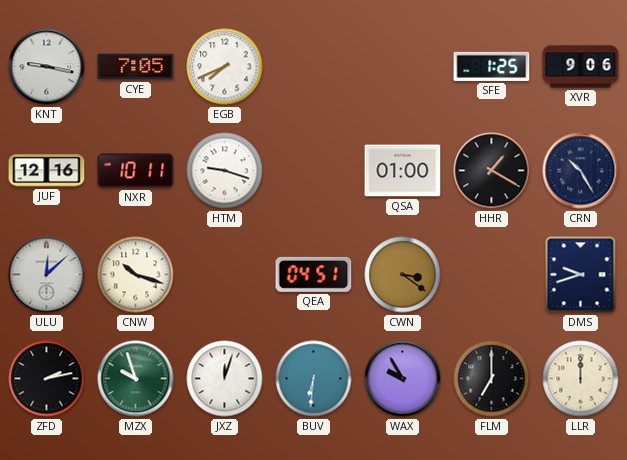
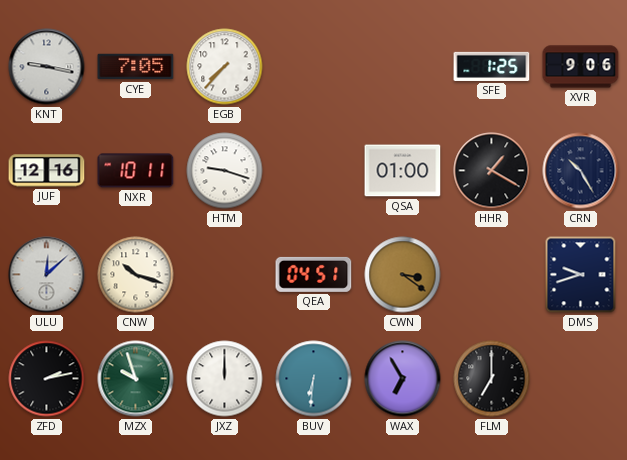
EGB: 7:41 -> 7:37
JXZ: 12:03 -> 12:00
WAX: 9:55 -> 6:55
LLR: 12:00 -> none
